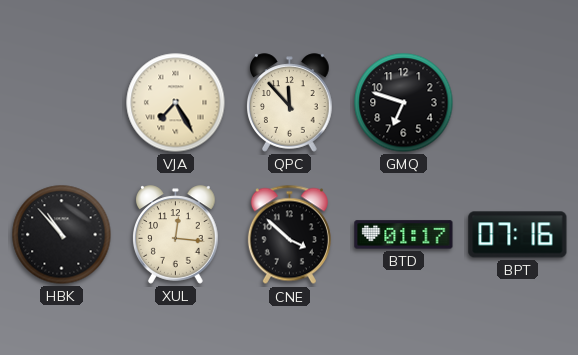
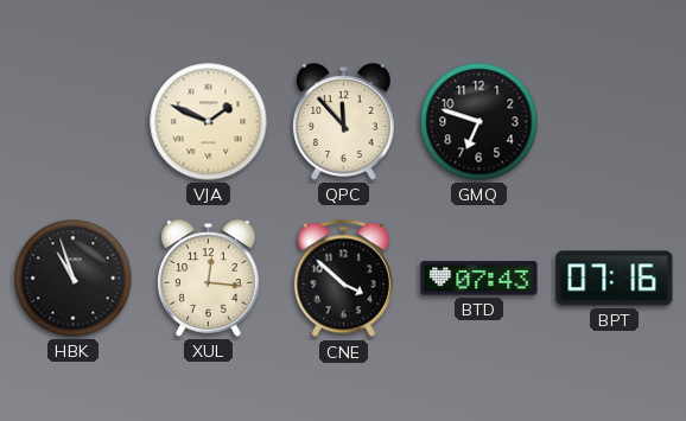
VJA: 7:25 -> 1:49
HBK: 10:53 -> 10:57
BTD: 01:17 -> 07:43
